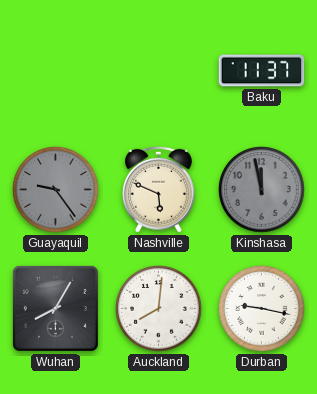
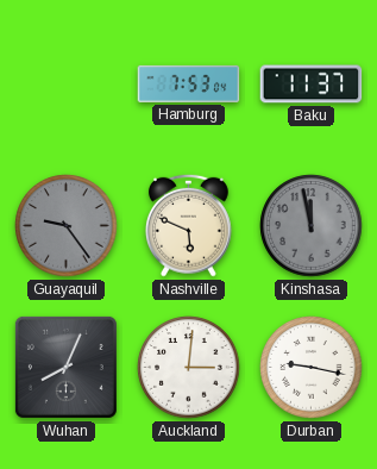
Hamburg: none -> 7:53
Wuhan: 8:05 -> 8:04
Auckland: 8:01 -> 3:01
